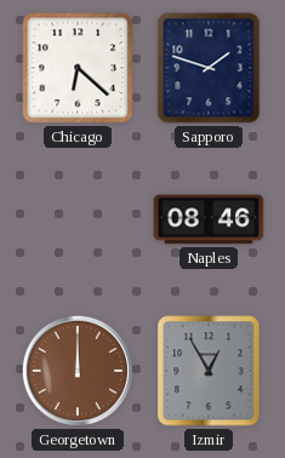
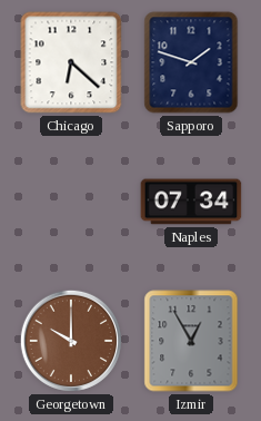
Naples: 08:46 -> 07:34
Georgetown: 12:00 -> 10:00
